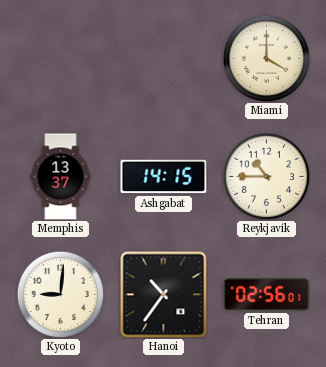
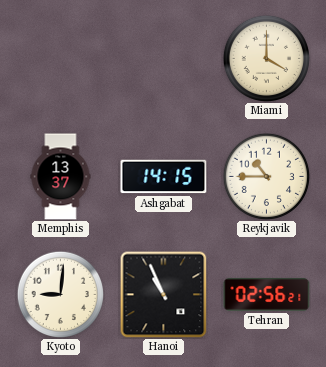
Hanoi: 10:36 -> 10:56
Tehran: 02:56:01 -> 02:56:21
